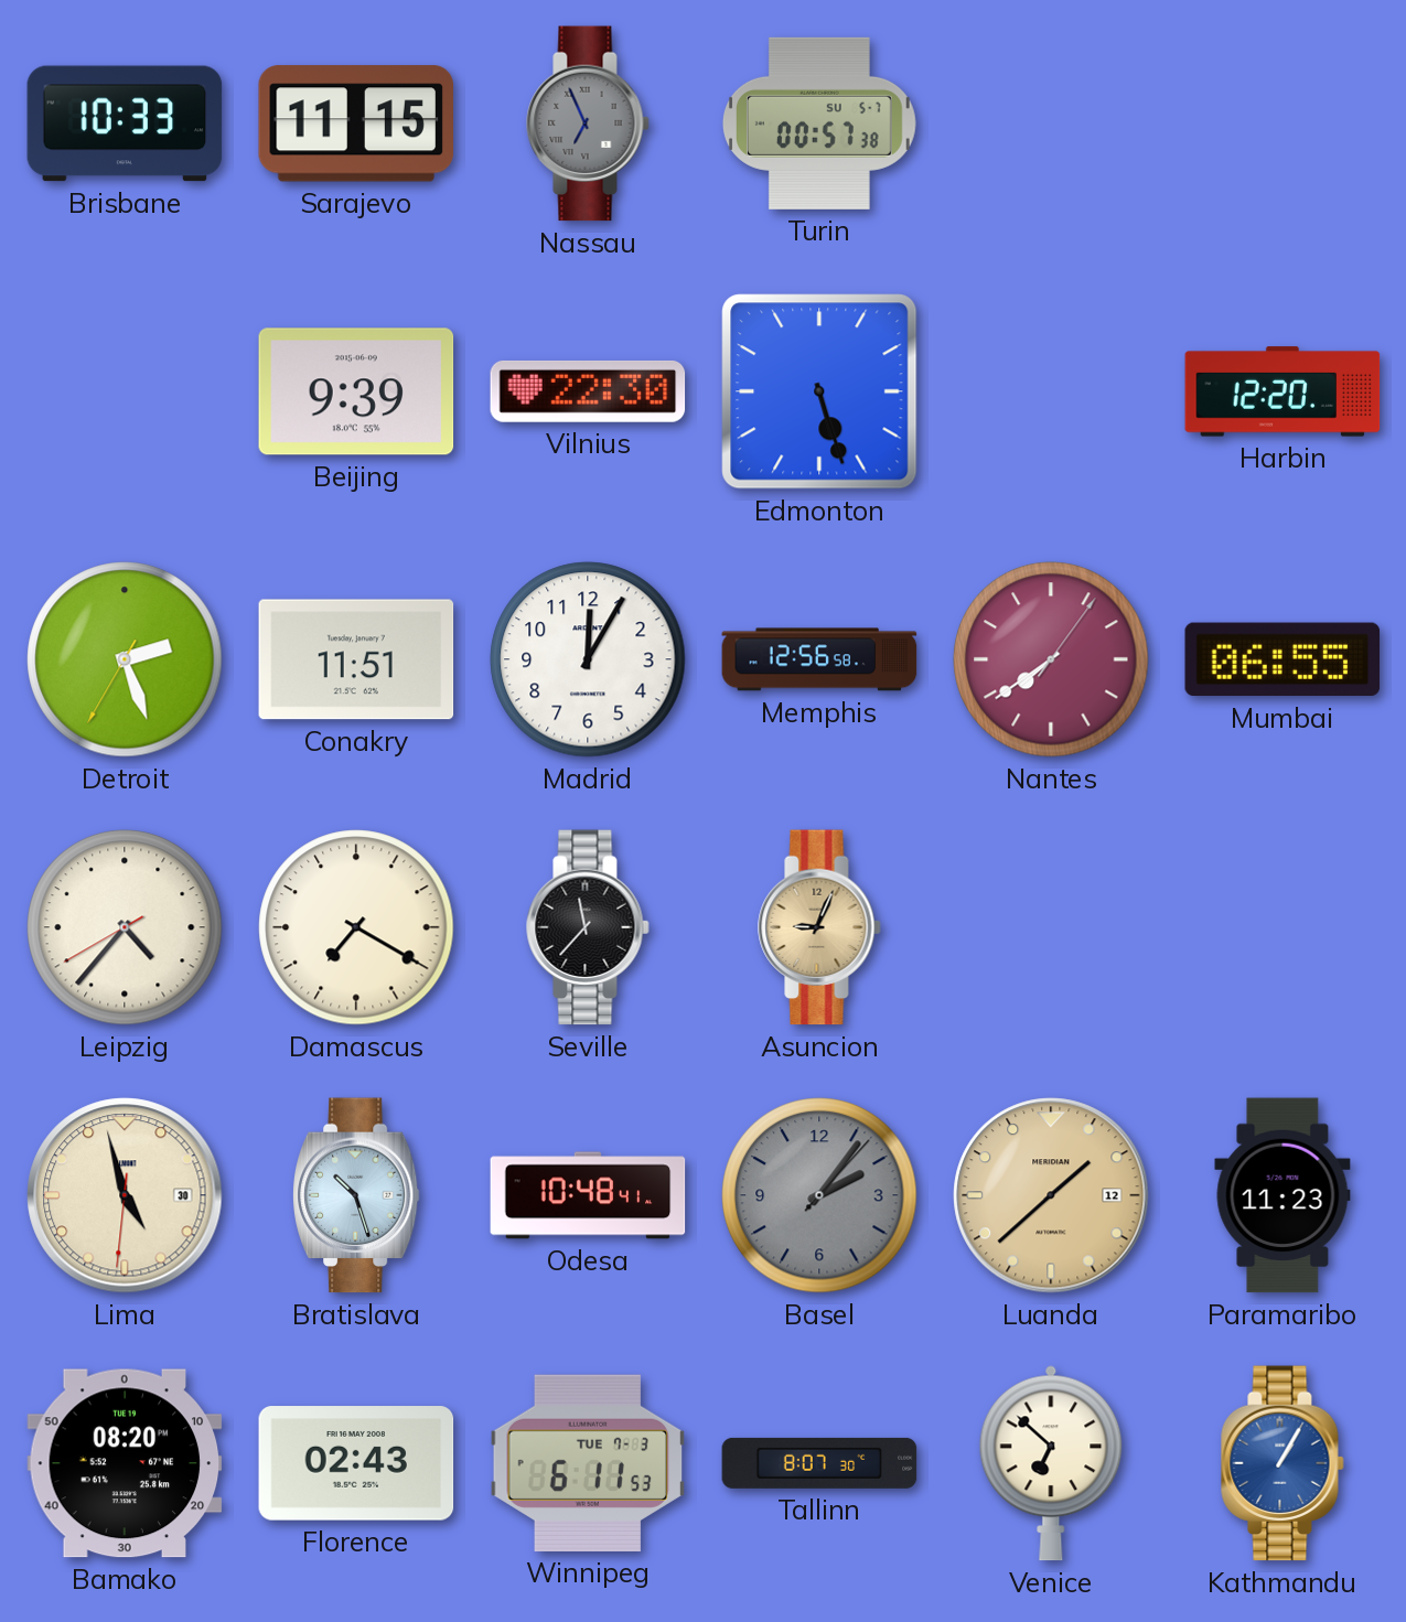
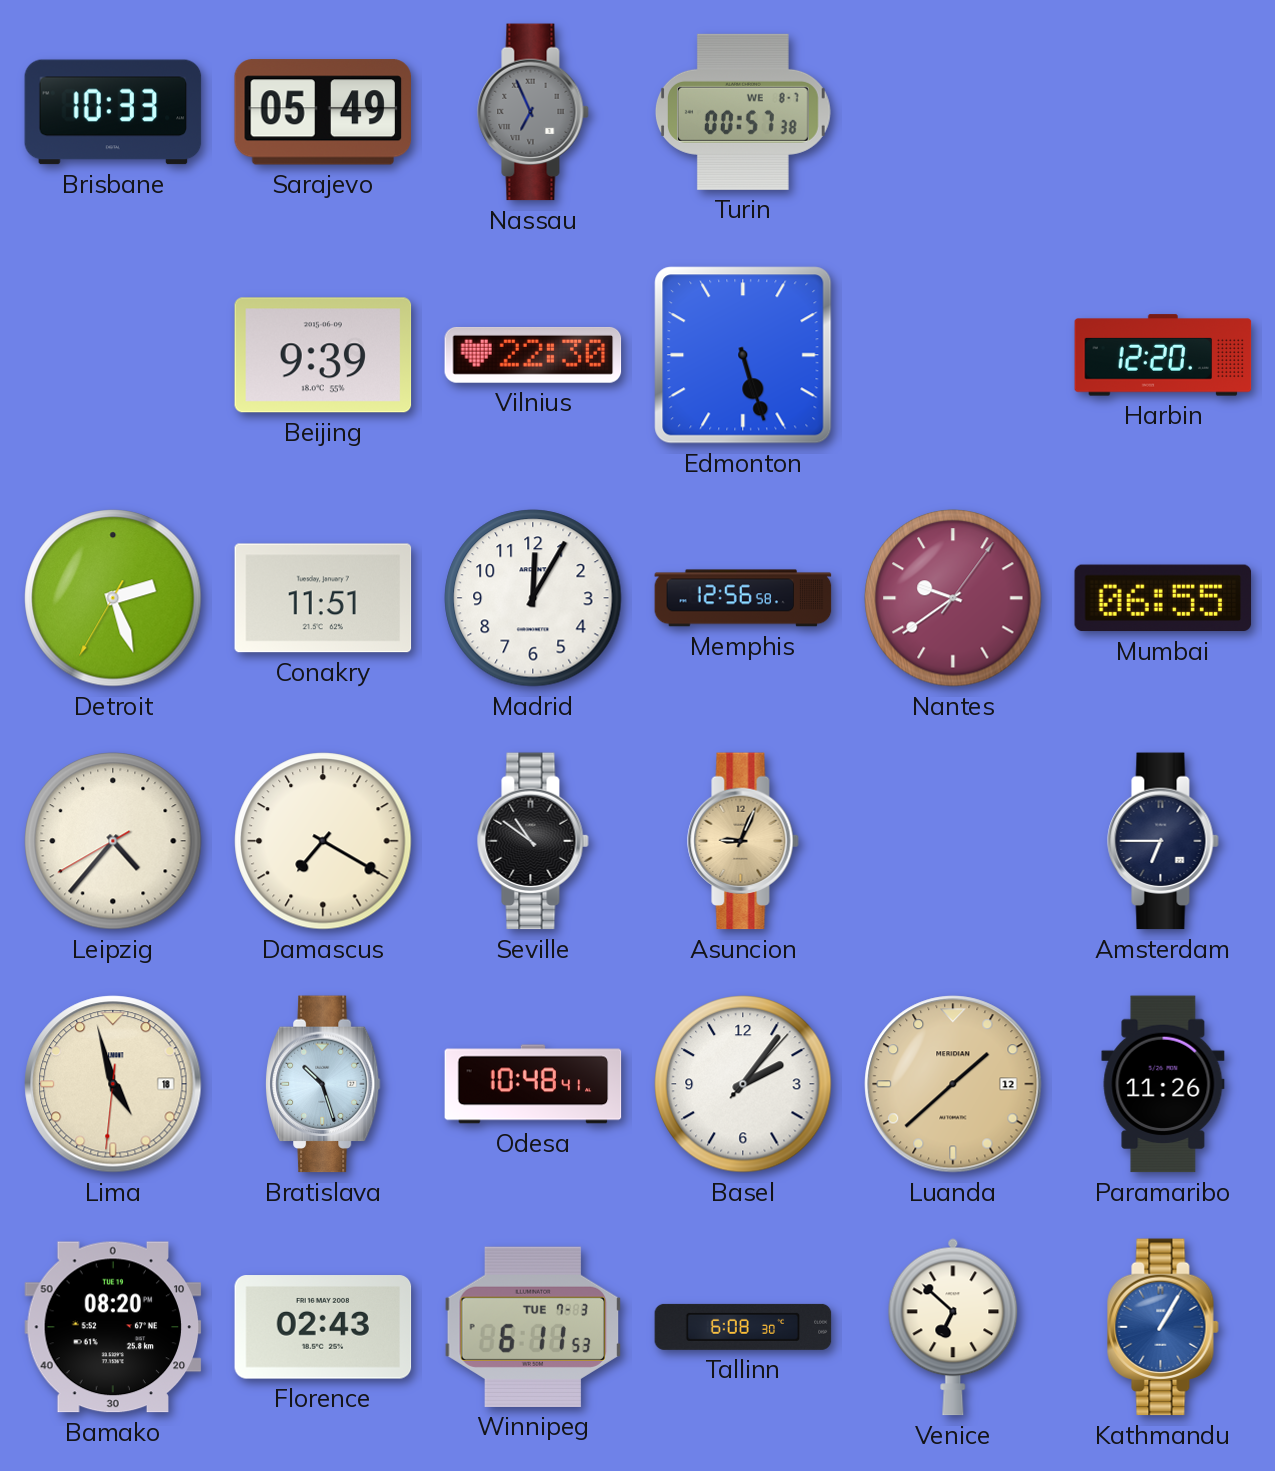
Sarajevo: 11:15 -> 05:49
Turin date: SU 5-7 -> WE 8-7
Nantes: 7:39 -> 9:39
Seville: 11:37 -> 10:51
Amsterdam: none -> 6:45
Lima date: 30 -> 18
Basel dial: grey -> white
Paramaribo: 11:23 -> 11:26
Tallinn: 8:07 -> 6:08
